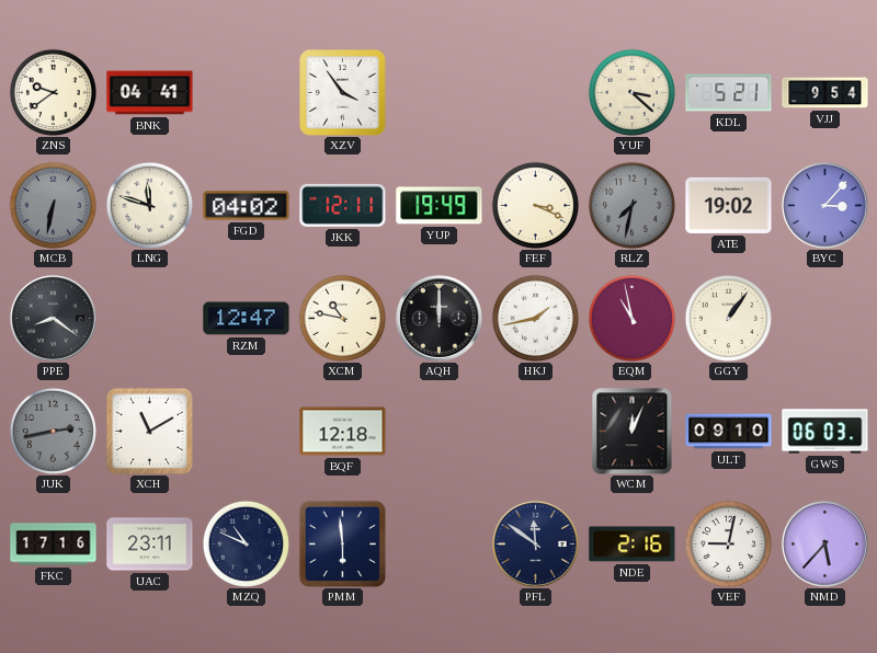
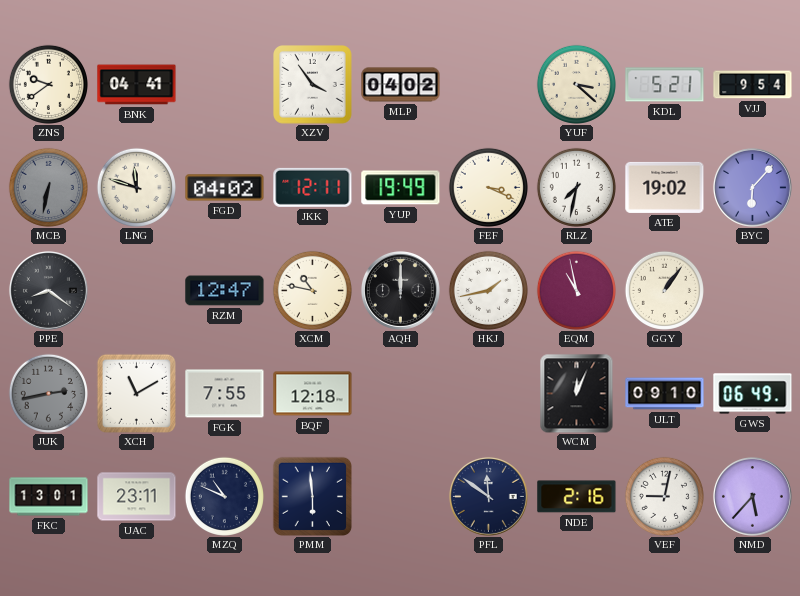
MLP: none -> 04:02
RLZ dial: grey -> white
BYC: 3:07 -> 6:07
FGK: none -> 7:55
GWS: 06:03 -> 06:49
FKC: 17:16 -> 13:01
